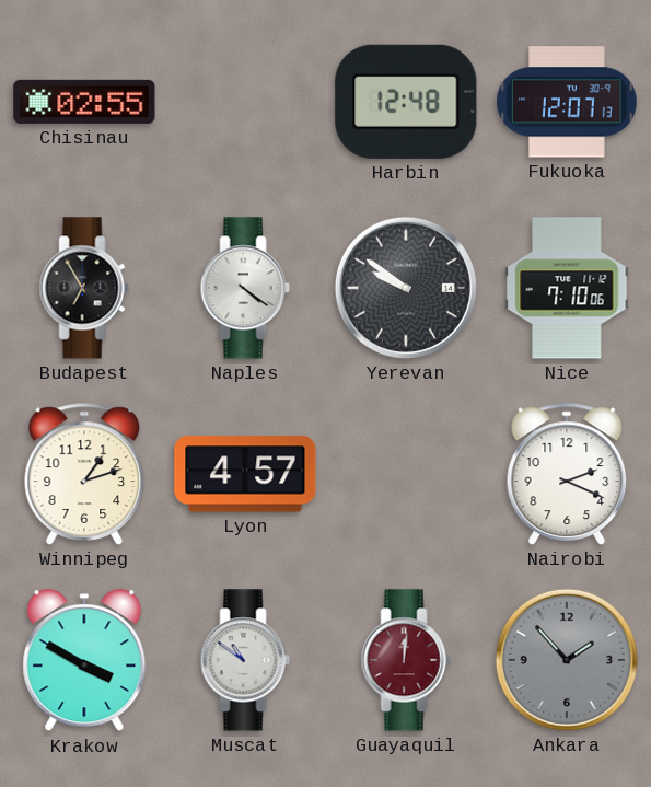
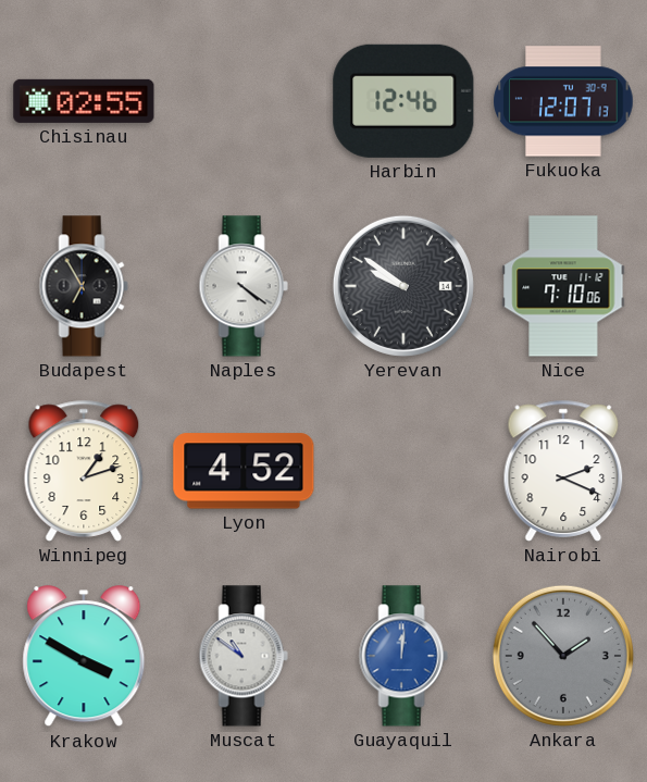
Harbin: 12:48 -> 12:46
Lyon: 4:57 -> 4:52
Guayaquil dial: burgundy -> blue
